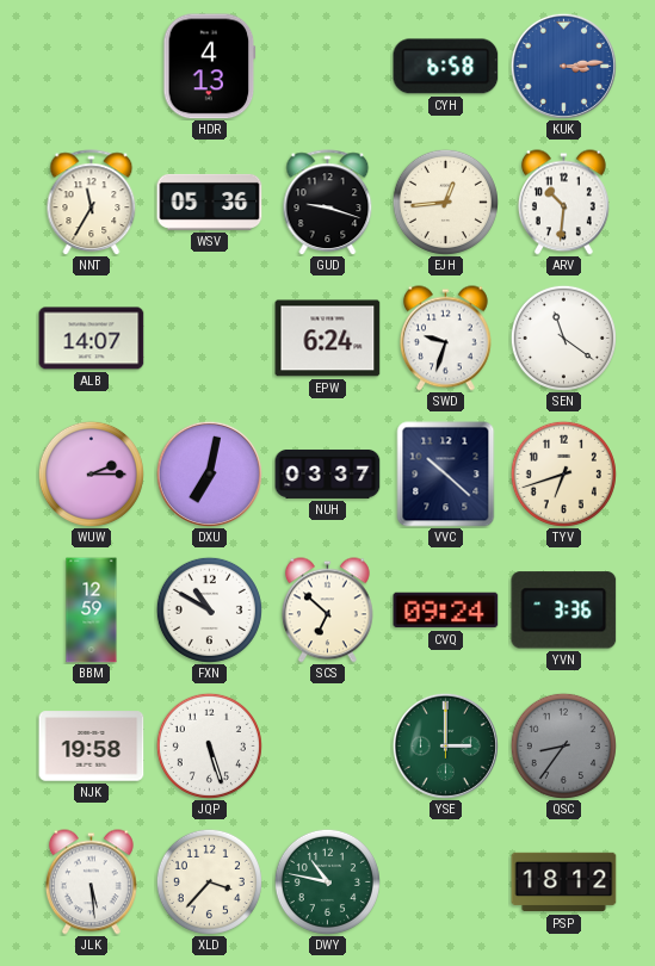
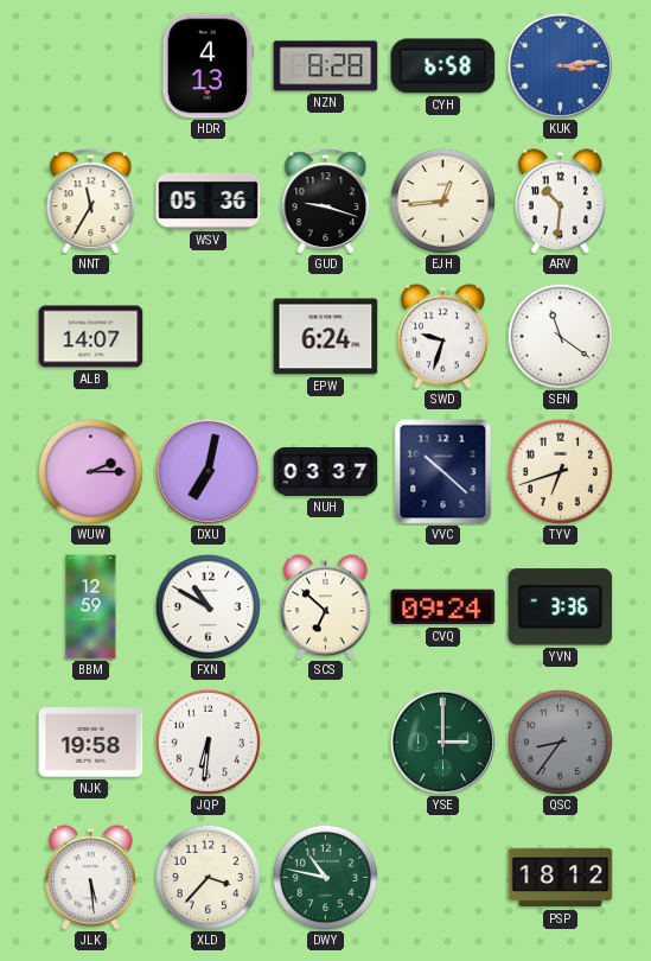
NZN: none -> 8:28
JQP: 5:27 -> 6:31
